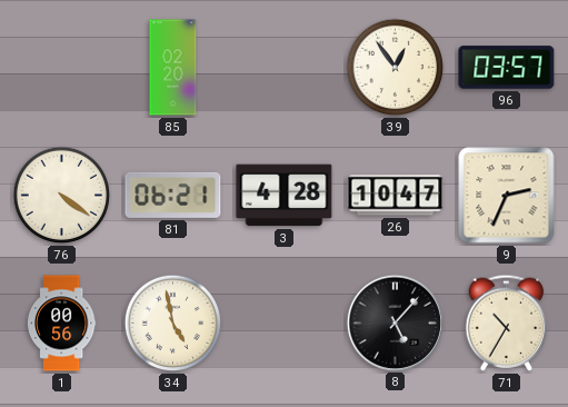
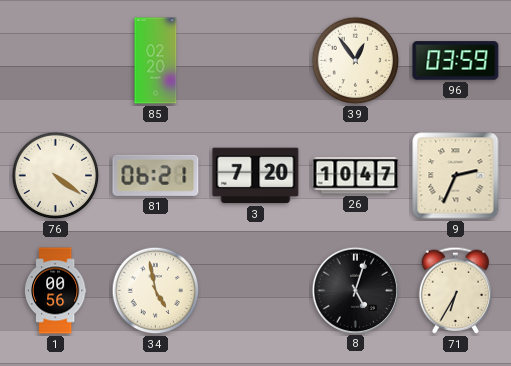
96: 03:57 -> 03:59
3: 4:28 -> 7:20
8: 5:07 -> 5:03
71: 10:35 -> 6:35
